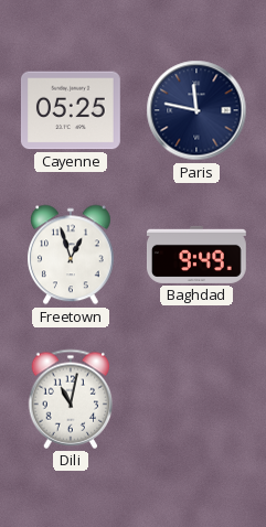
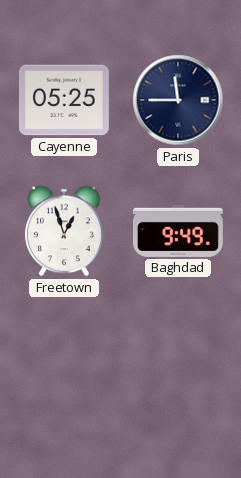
Paris: 11:47 -> 11:45
Dili: 11:02 -> none
